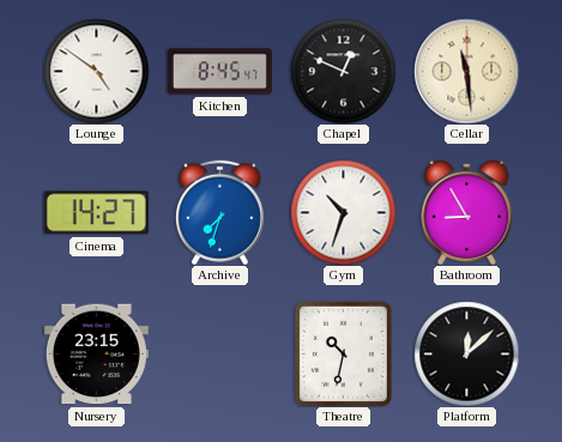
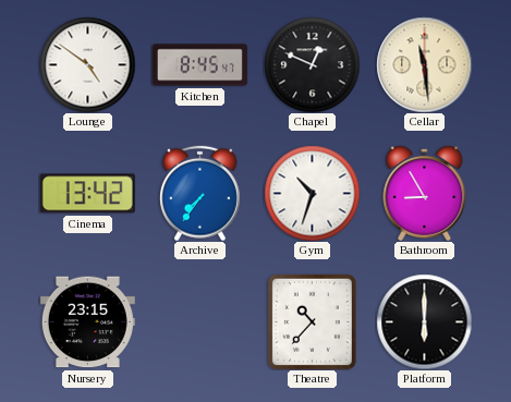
Cinema: 14:27 -> 13:42
Archive: 7:33 -> 7:36
Theatre: 10:32 -> 10:37
Platform: 12:08 -> 6:00
